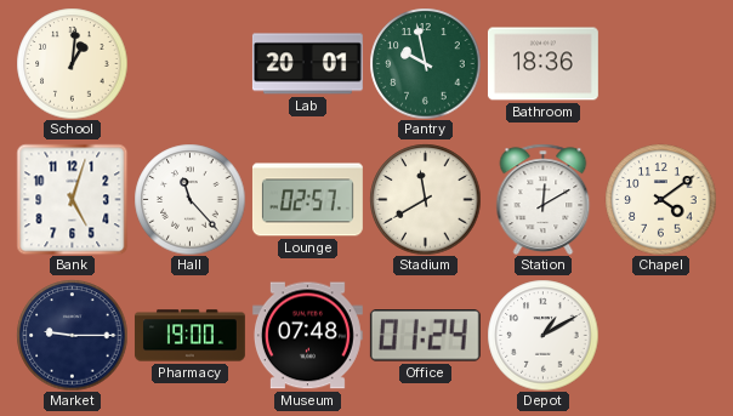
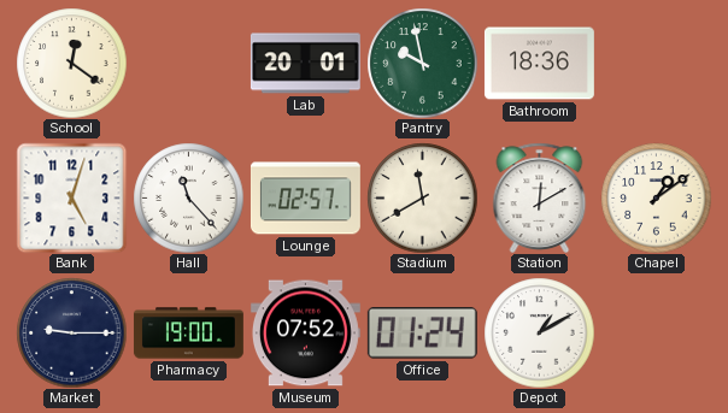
School: 1:01 -> 12:21
Chapel: 4:09 -> 1:09
Museum: 07:48 -> 07:52
